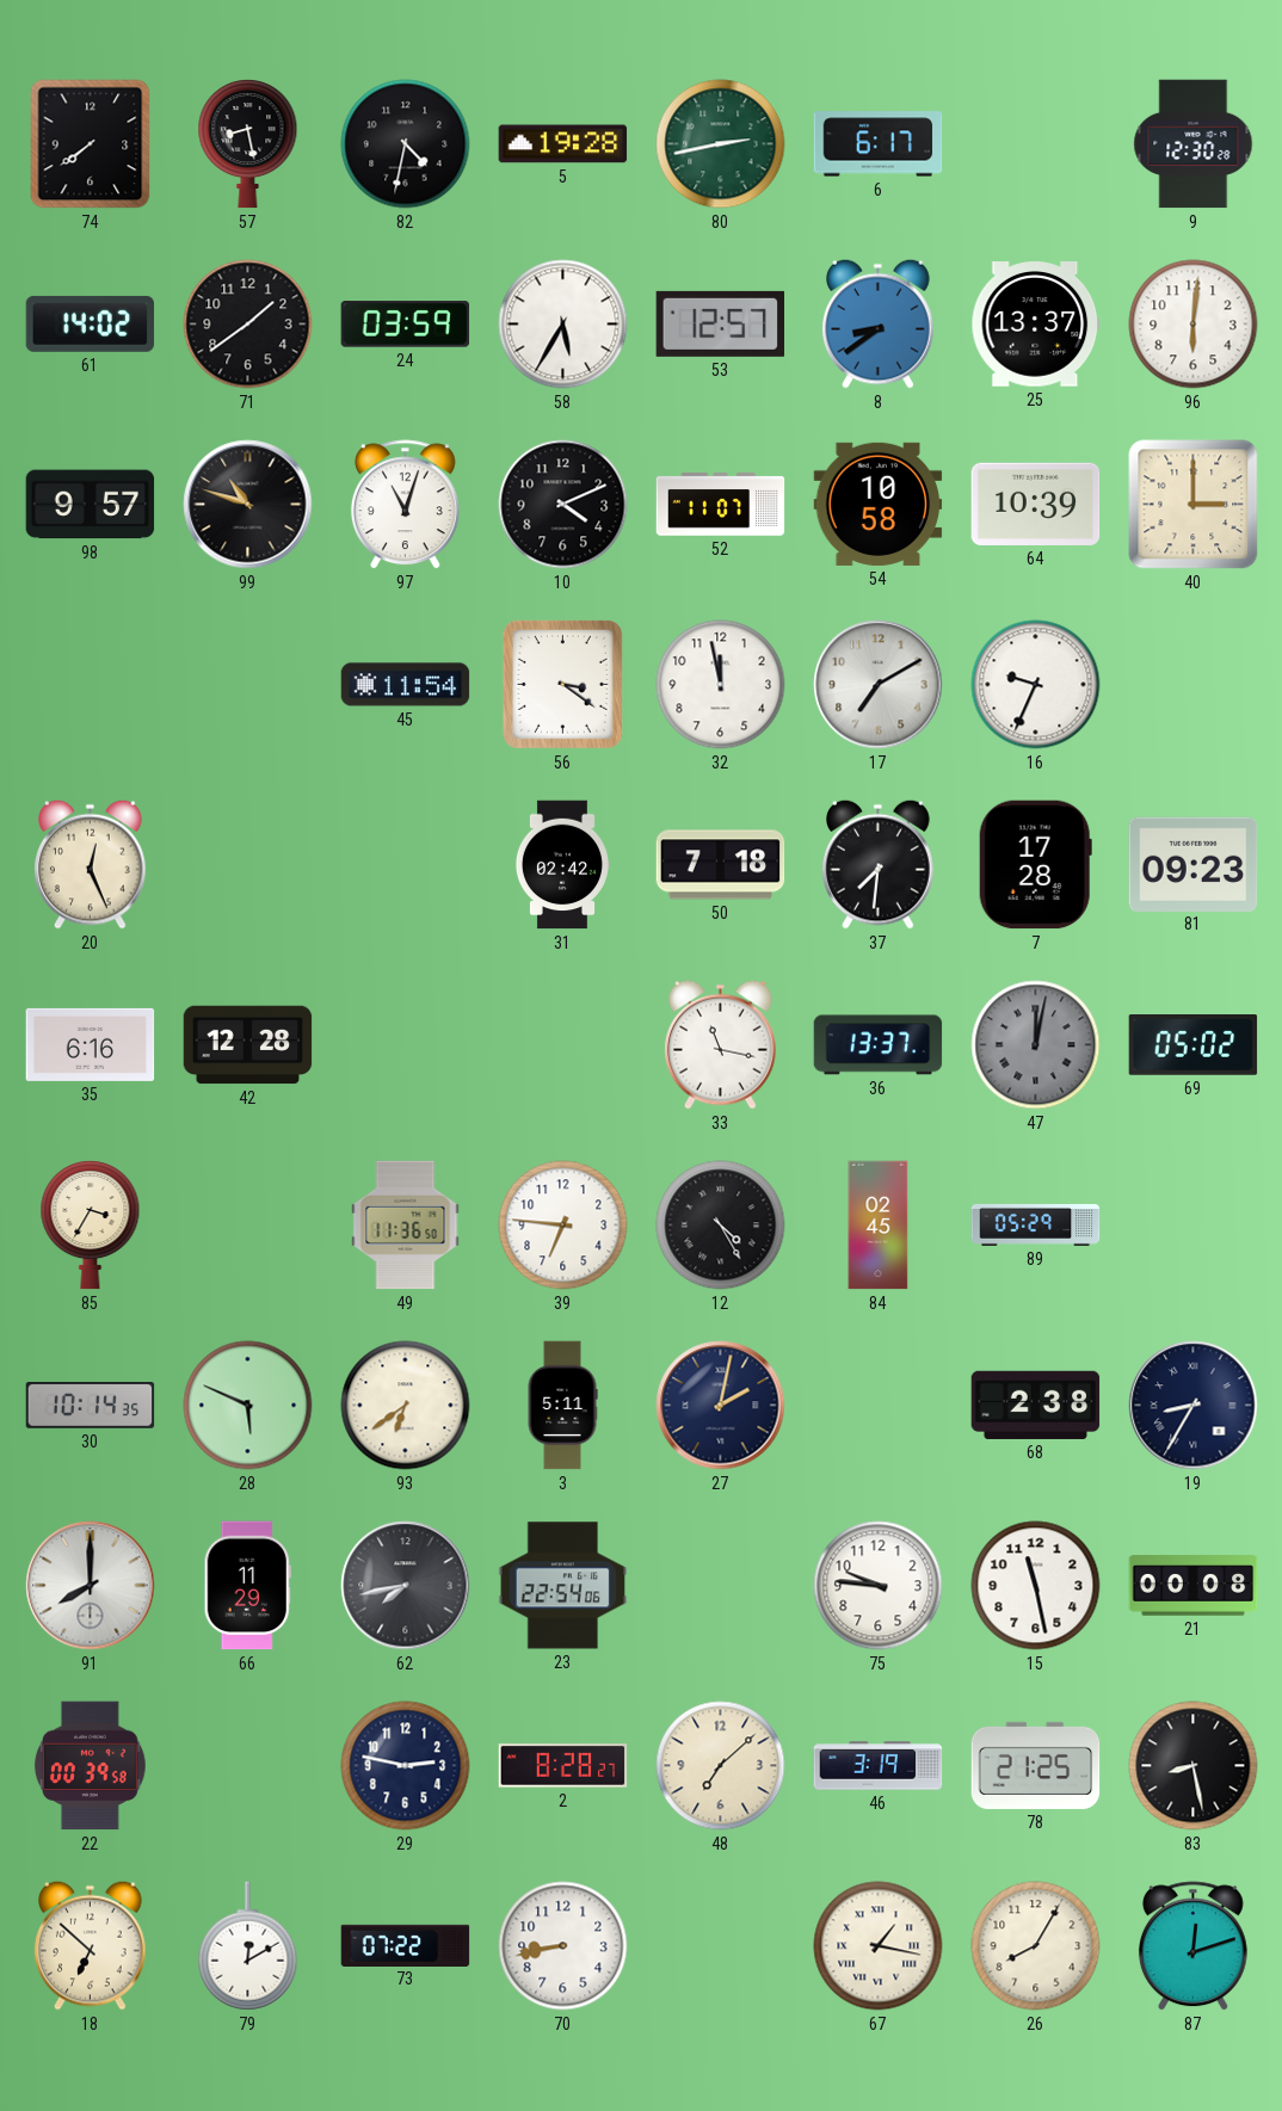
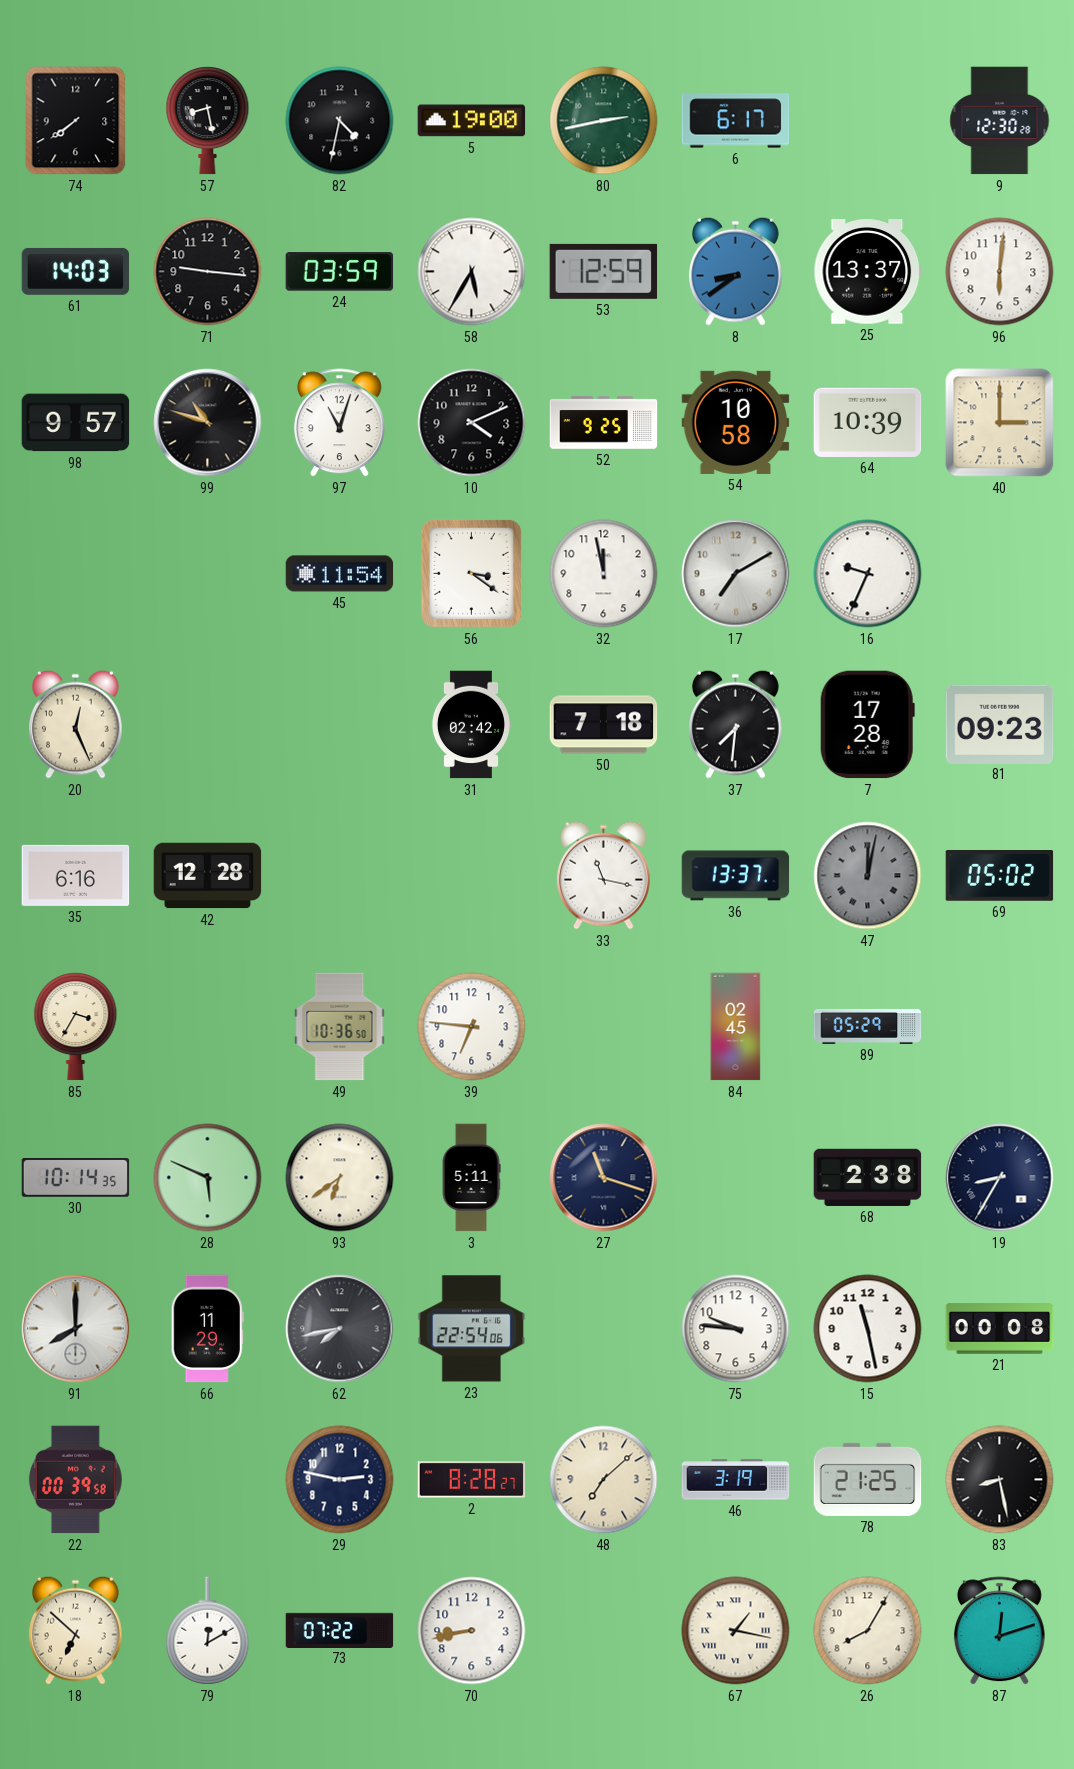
5: 19:28 -> 19:00
61: 14:02 -> 14:03
71: 1:39 -> 9:16
53: 12:57 -> 12:59
52: 11:07 -> 9:25
49: 11:36 -> 10:36
12: 4:25 -> none
27: 2:02 -> 11:18
